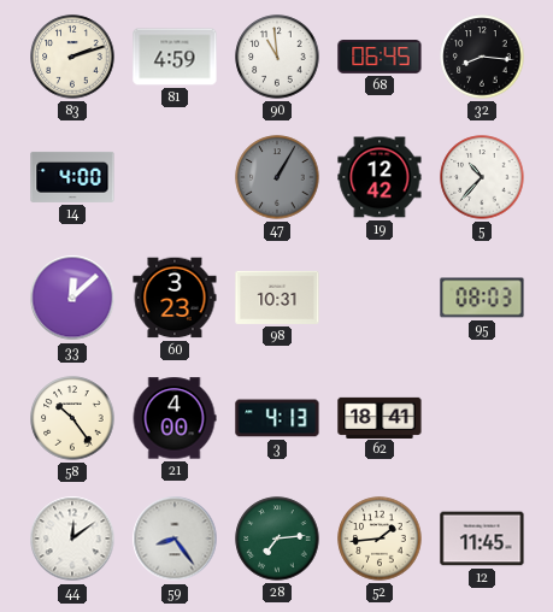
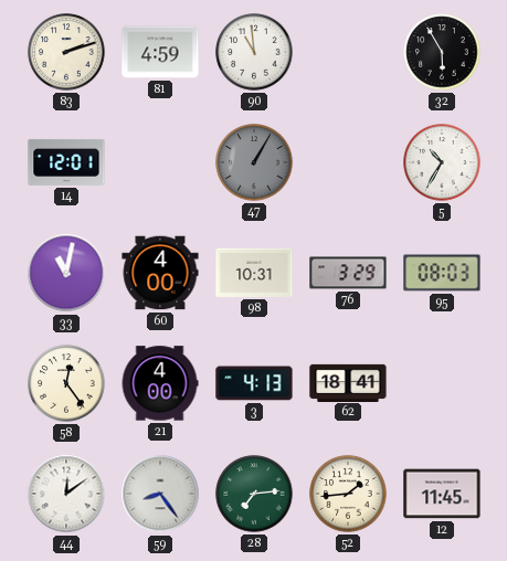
68: 06:45 -> none
32: 8:16 -> 5:55
14: 4:00 -> 12:01
19: 12:42 -> none
5: 10:37 -> 10:35
33: 12:08 -> 11:02
60: 3:23 -> 4:00
76: none -> 3:29
58: 10:24 -> 12:24
